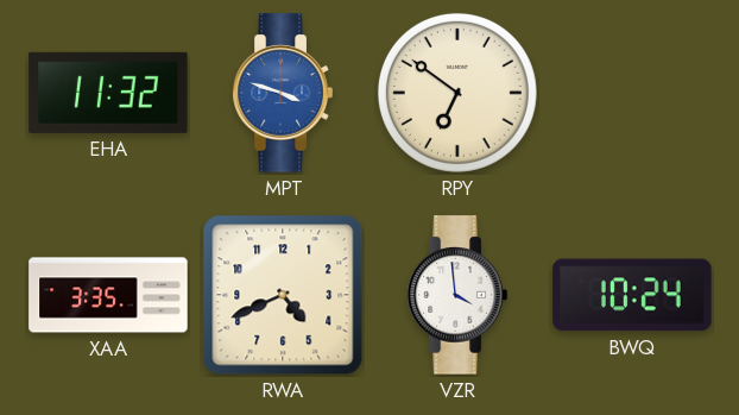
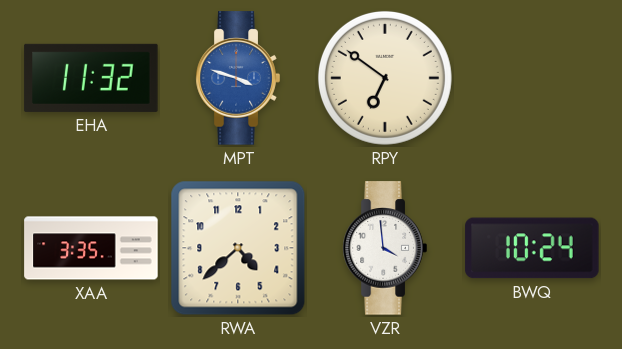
RWA: 4:41 -> 4:38
